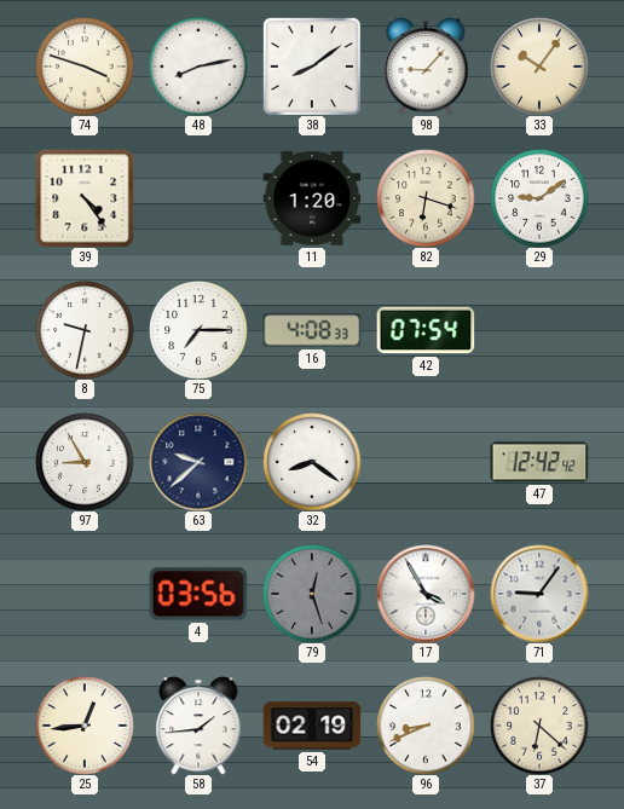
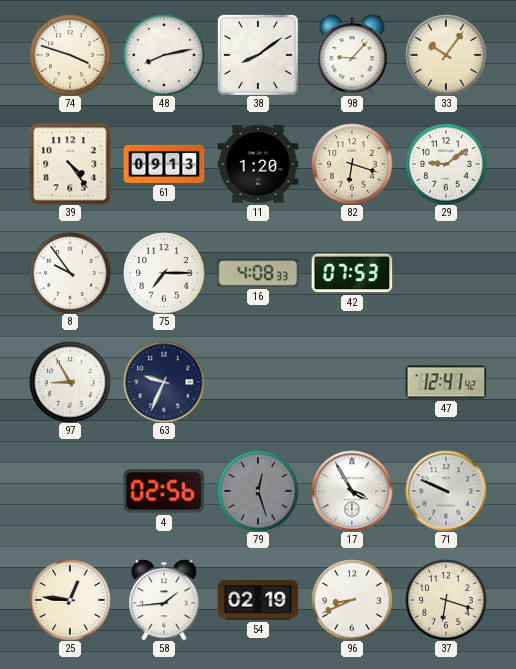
61: none -> 09:13
8: 9:32 -> 9:54
42: 07:54 -> 07:53
63: 9:38 -> 9:34
32: 8:21 -> none
47: 12:42 -> 12:41
4: 03:56 -> 02:56
71: 9:06 -> 9:49
25: 12:44 -> 12:46
37: 6:22 -> 6:18
